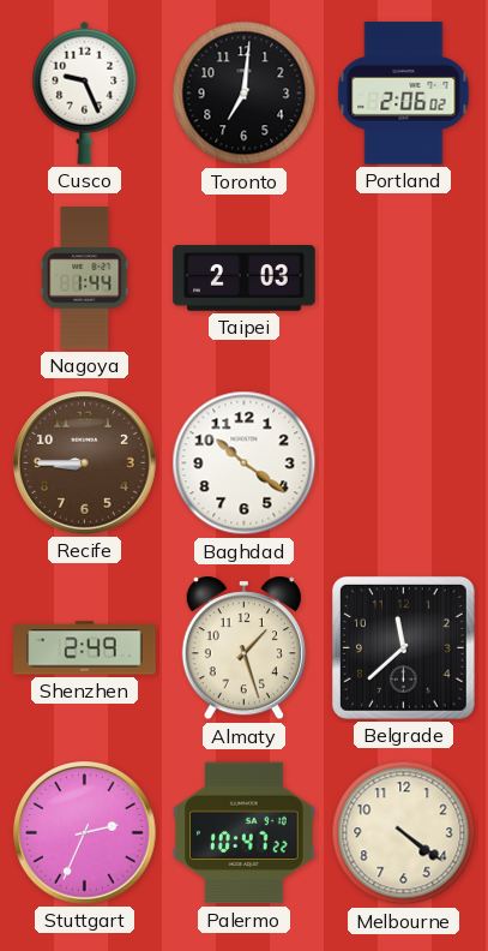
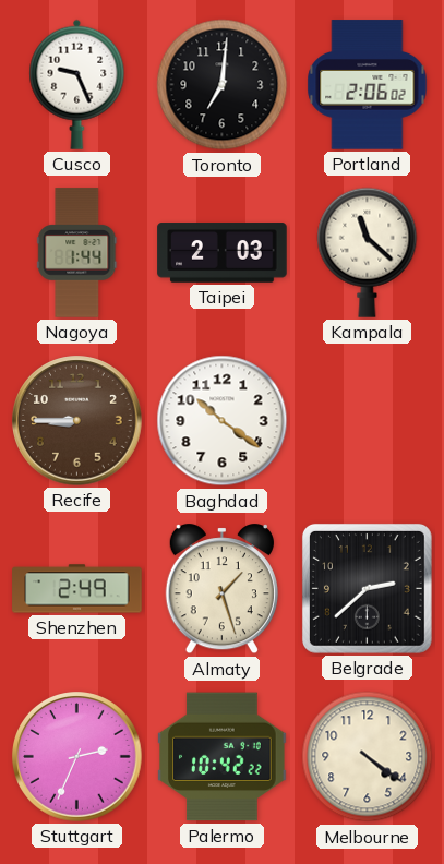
Kampala: none -> 11:22
Belgrade: 11:38 -> 2:38
Palermo: 10:47 -> 10:42
